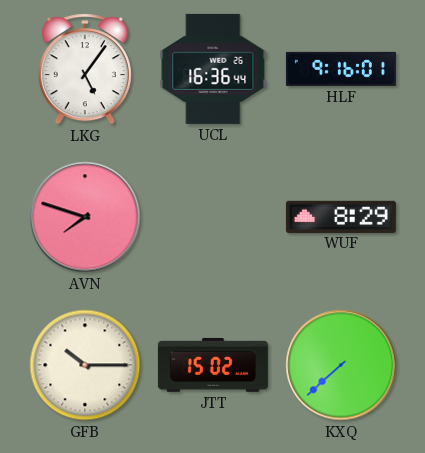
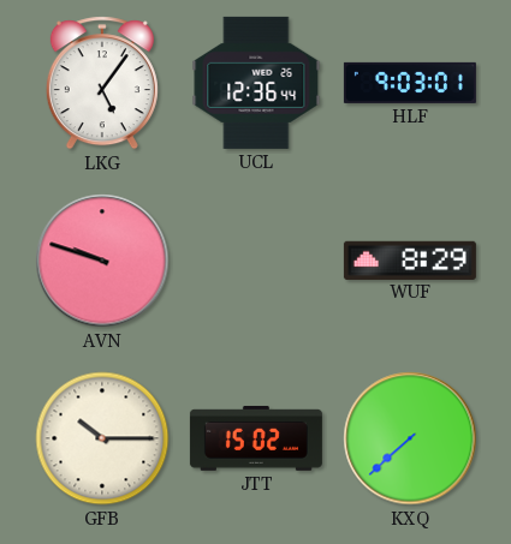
UCL: 16:36 -> 12:36
HLF: 9:16 -> 9:03
AVN: 7:48 -> 9:48
